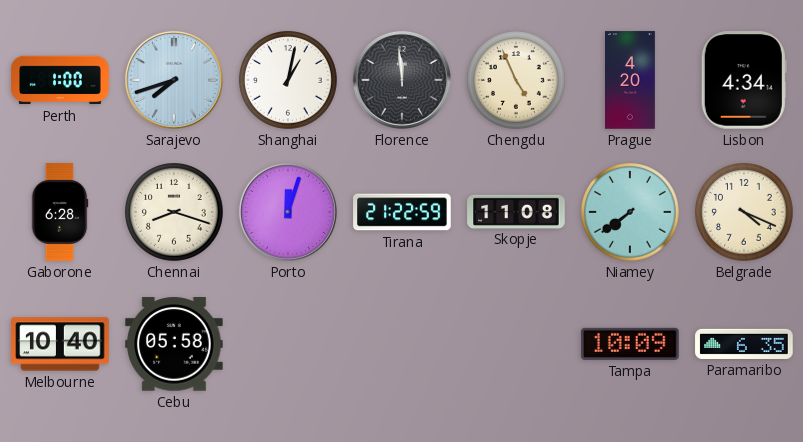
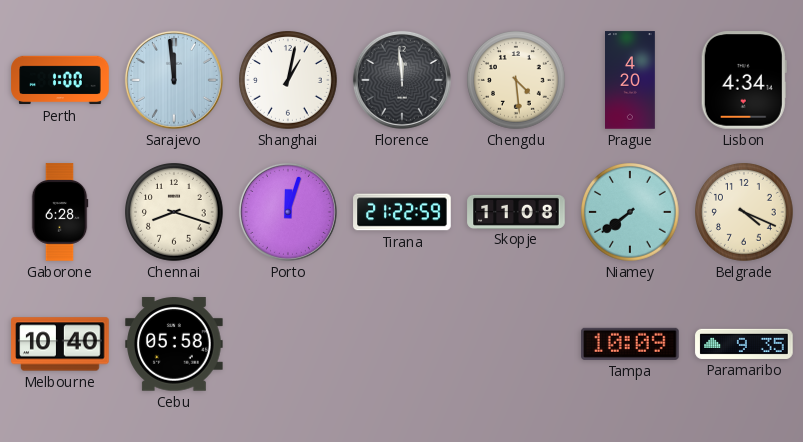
Sarajevo: 7:42 -> 11:59
Chengdu: 4:56 -> 4:29
Paramaribo: 6:35 -> 9:35
